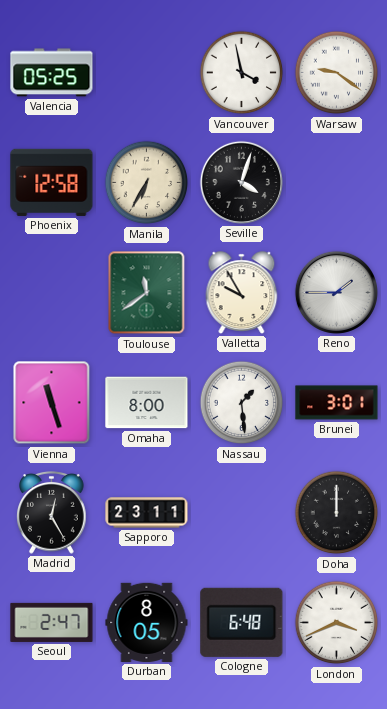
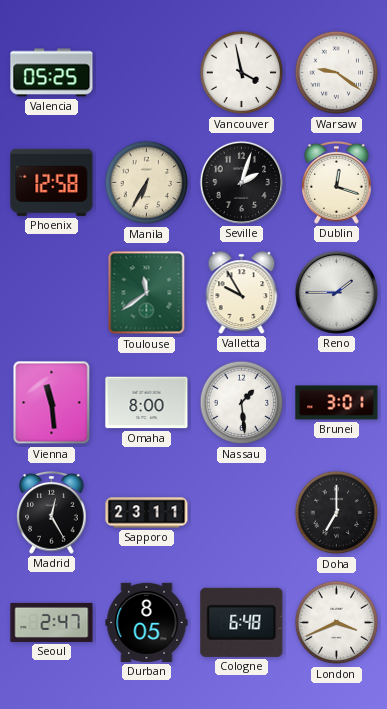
Seville: 4:03 -> 2:03
Dublin: none -> 12:18
Vienna: 11:27 -> 11:29
Doha: 12:00 -> 7:00
